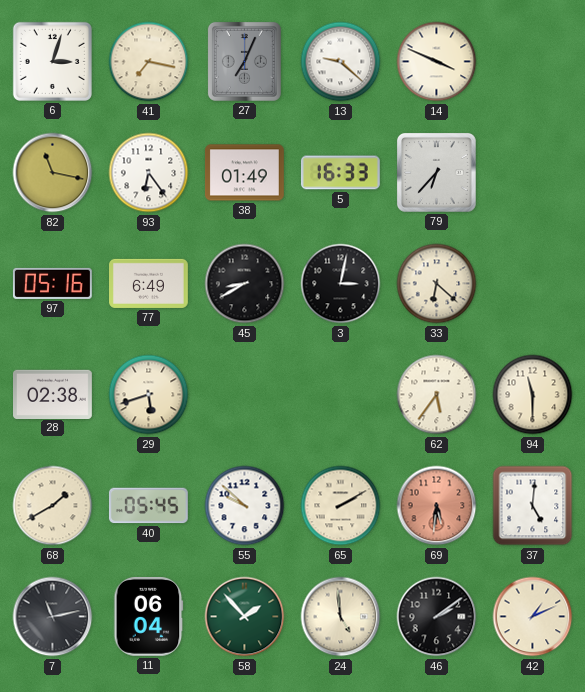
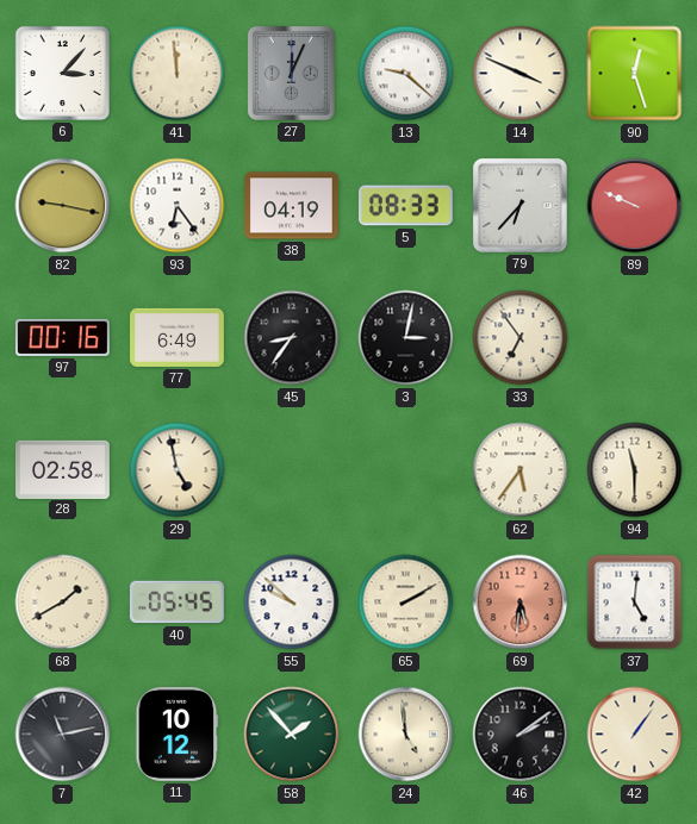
6: 3:03 -> 3:07
41: 7:17 -> 11:59
27: 7:04 -> 12:04
90: none -> 12:27
82: 11:17 -> 9:17
38: 01:49 -> 04:19
5: 16:33 -> 08:33
89: none -> 9:49
97: 05:16 -> 00:16
45: 8:40 -> 8:36
33: 6:22 -> 6:54
28: 02:38 -> 02:58
29: 5:42 -> 4:58
11: 06:04 -> 10:12
42: 1:11 -> 1:06
